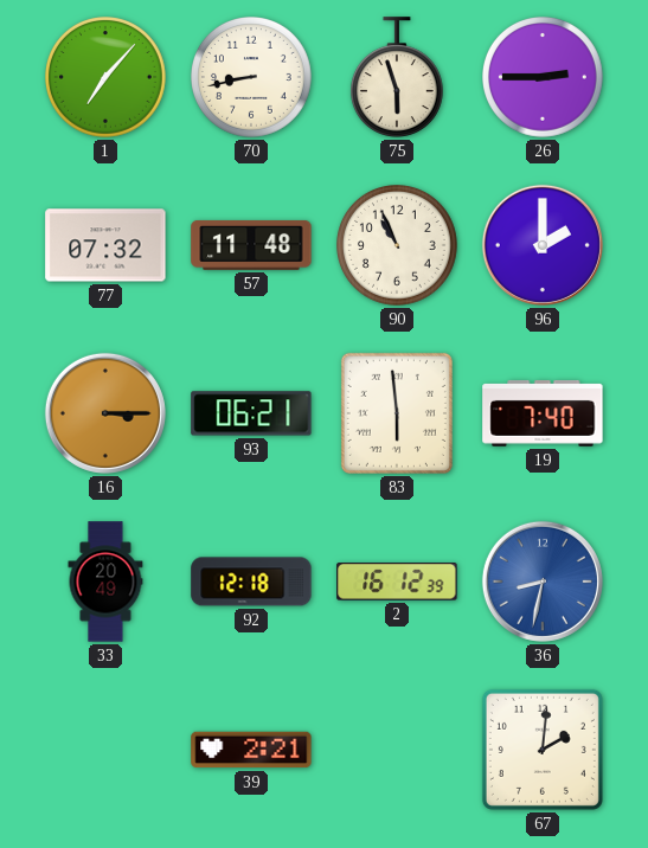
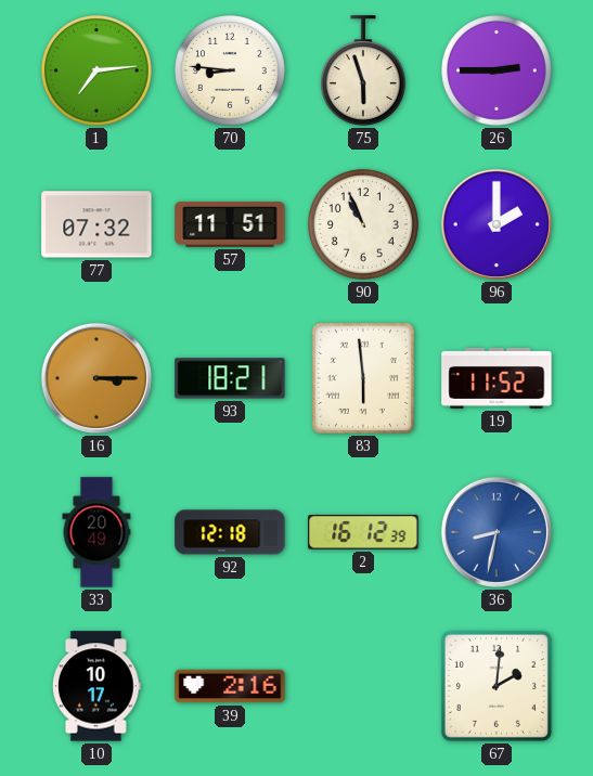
1: 7:07 -> 7:14
70: 8:43 -> 8:46
57: 11:48 -> 11:51
93: 06:21 -> 18:21
19: 7:40 -> 11:52
10: none -> 10:17
39: 2:21 -> 2:16
